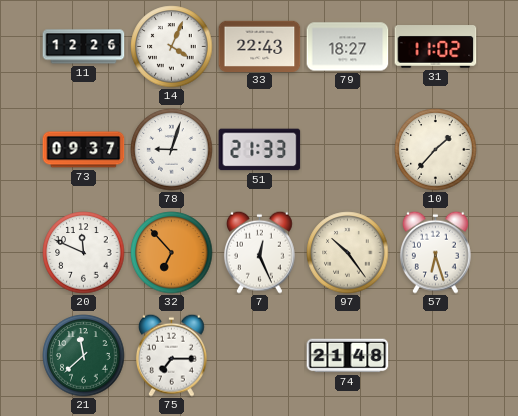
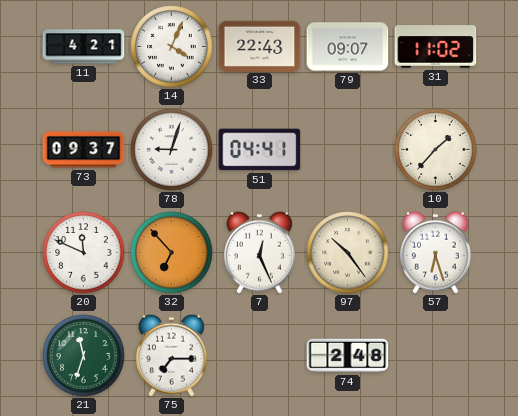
11: 12:26 -> 4:21
79: 18:27 -> 09:07
51: 21:33 -> 04:41
21: 11:38 -> 11:33
74: 21:48 -> 2:48
